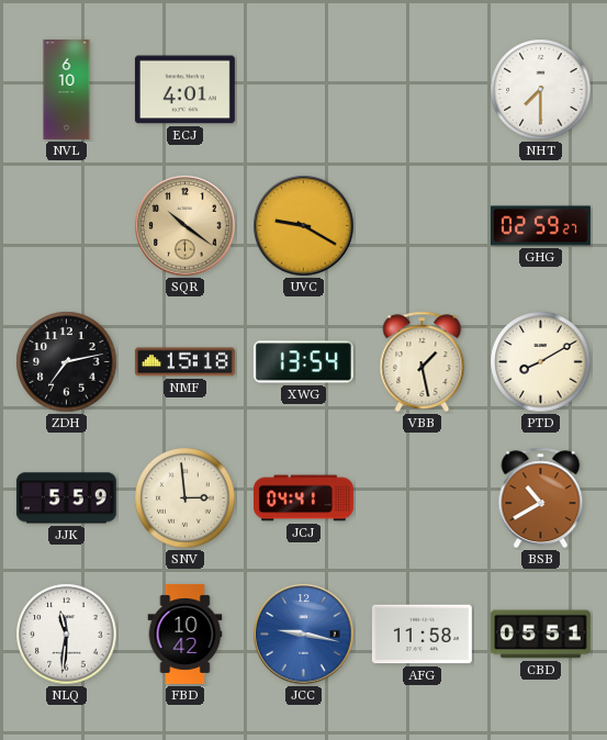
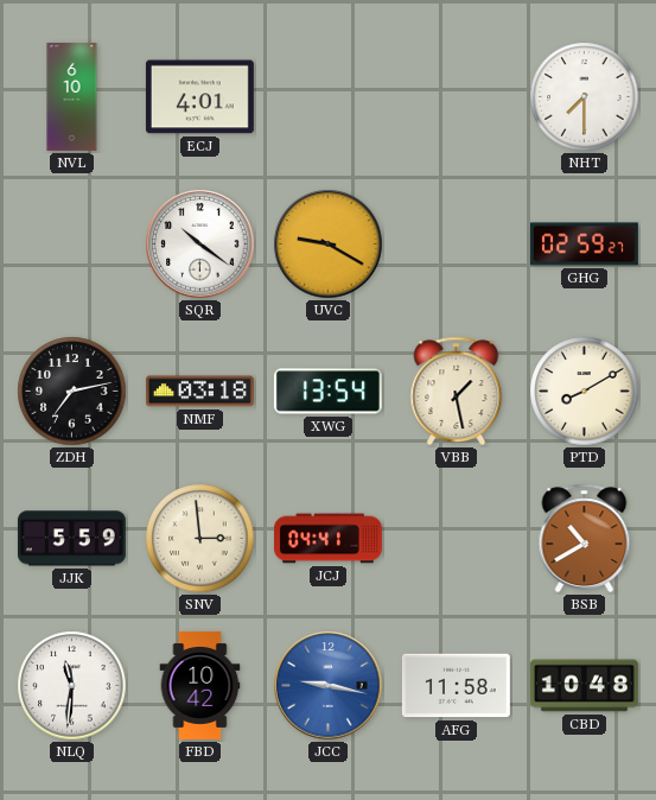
SQR dial: champagne -> white
NMF: 15:18 -> 03:18
CBD: 05:51 -> 10:48
